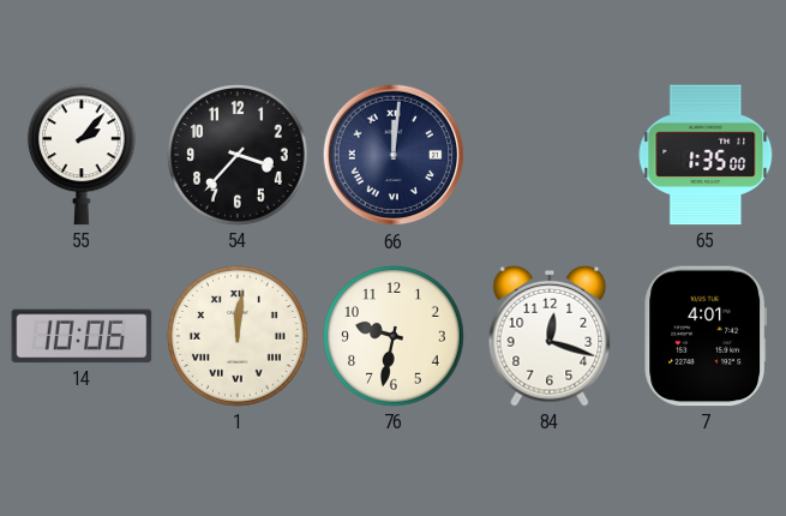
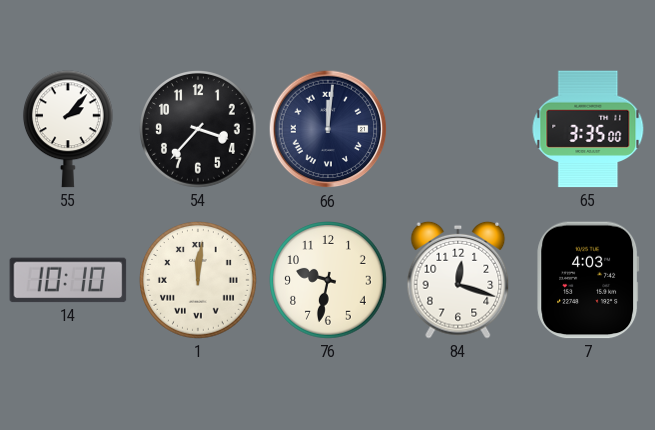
65: 1:35 -> 3:35
14: 10:06 -> 10:10
7: 4:01 -> 4:03
